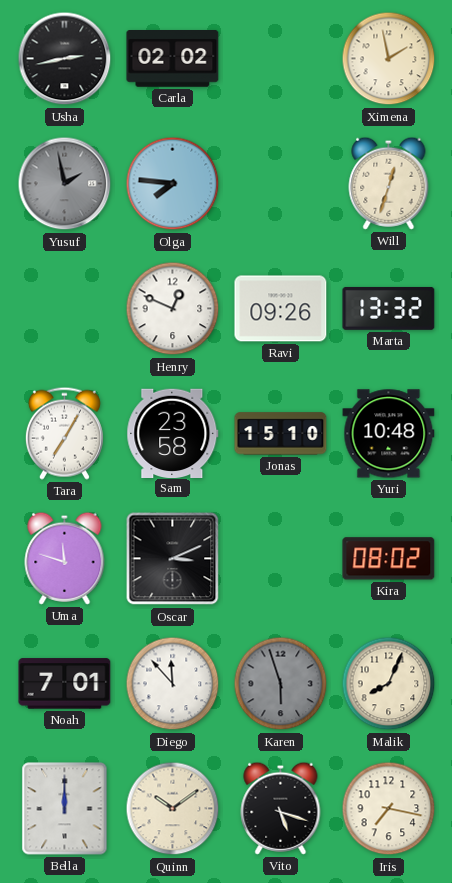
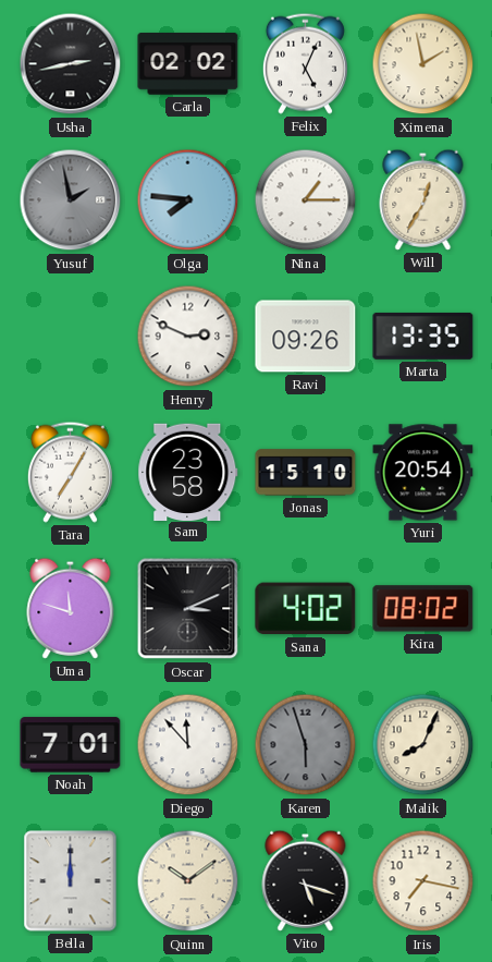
Felix: none -> 5:04
Nina: none -> 1:15
Will: 12:33 -> 12:35
Henry: 12:49 -> 2:49
Marta: 13:32 -> 13:35
Yuri: 10:48 -> 20:54
Sana: none -> 4:02
